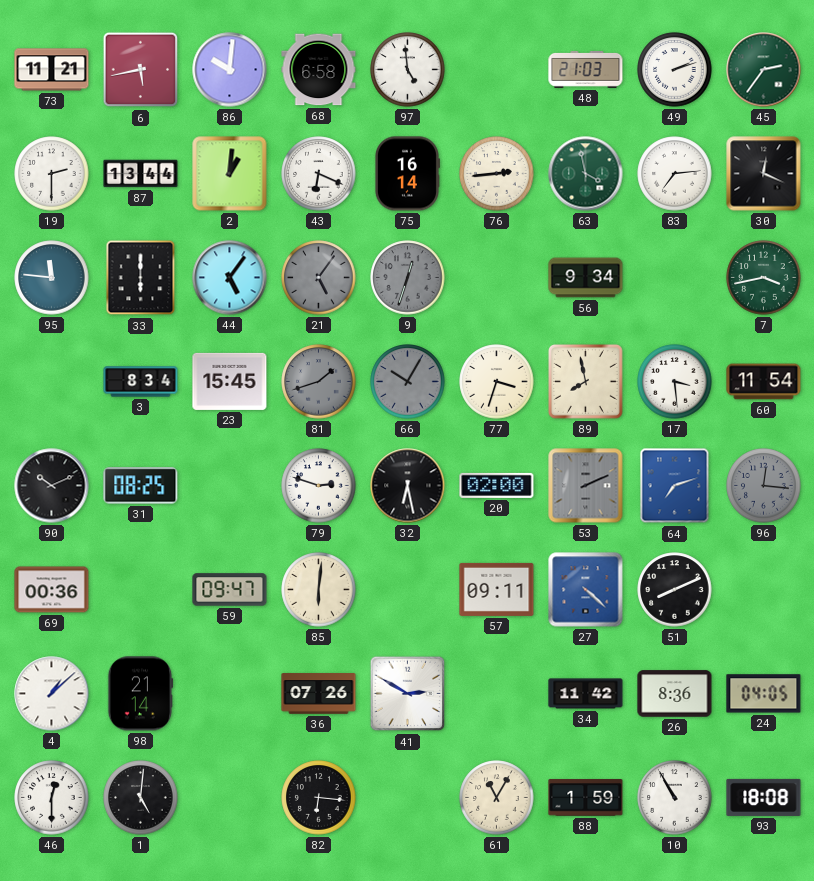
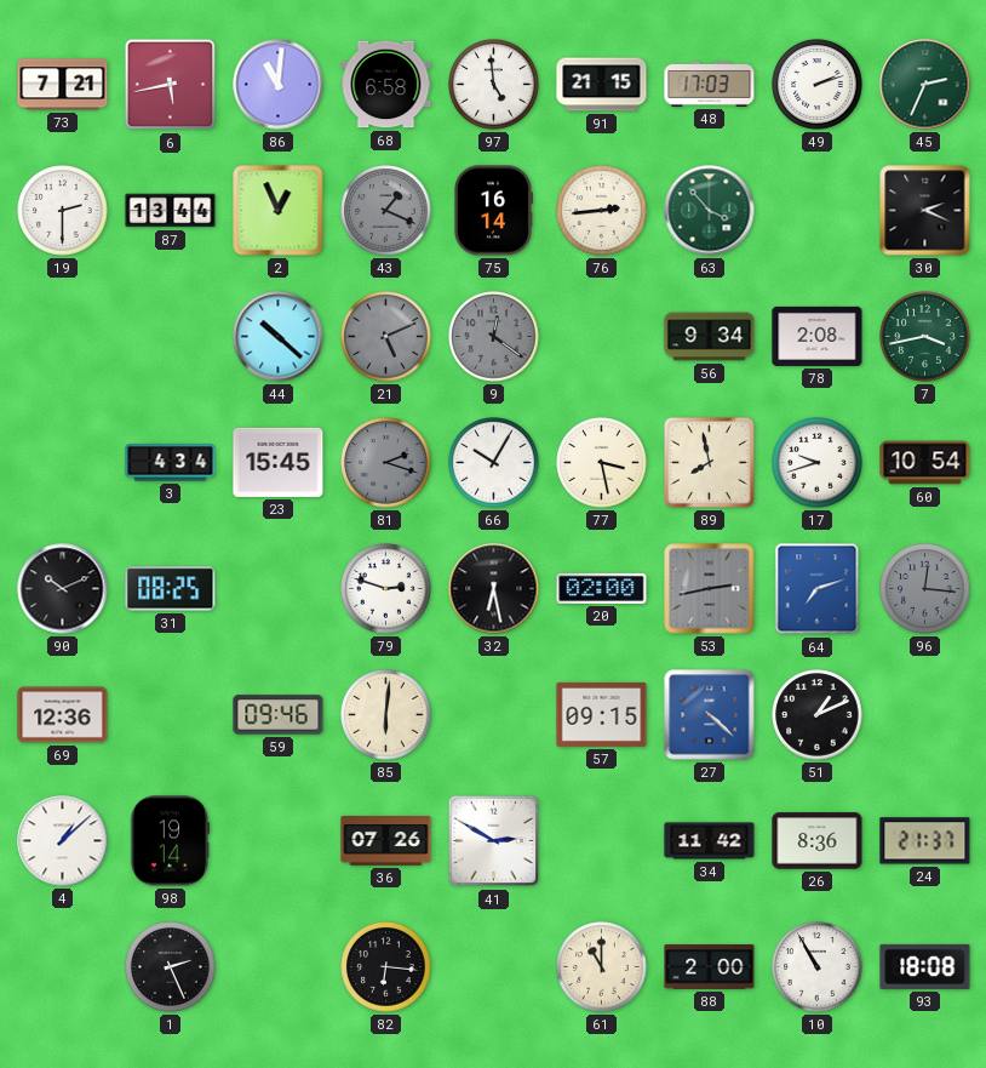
73: 11:21 -> 7:21
86: 10:01 -> 11:01
91: none -> 21:15
48: 21:03 -> 17:03
45: 2:36 -> 2:34
2: 1:01 -> 12:56
43: 6:19 -> 1:19
43 dial: white -> grey
63: 3:58 -> 3:53
83: 7:14 -> none
30: 12:19 -> 2:19
95: 11:46 -> none
33: 6:00 -> none
44: 5:06 -> 10:22
21: 5:06 -> 5:11
9: 12:33 -> 12:21
78: none -> 2:08
3: 8:34 -> 4:34
81: 1:42 -> 2:18
66 dial: grey -> white
77: 3:33 -> 3:28
17: 3:29 -> 9:42
60: 11:54 -> 10:54
53: 2:11 -> 2:43
69: 00:36 -> 12:36
59: 09:47 -> 09:46
57: 09:11 -> 09:15
51: 8:11 -> 1:11
98: 21:14 -> 19:14
24: 04:05 -> 21:37
46: 12:30 -> none
1: 5:01 -> 2:26
61: 11:05 -> 11:00
88: 1:59 -> 2:00
